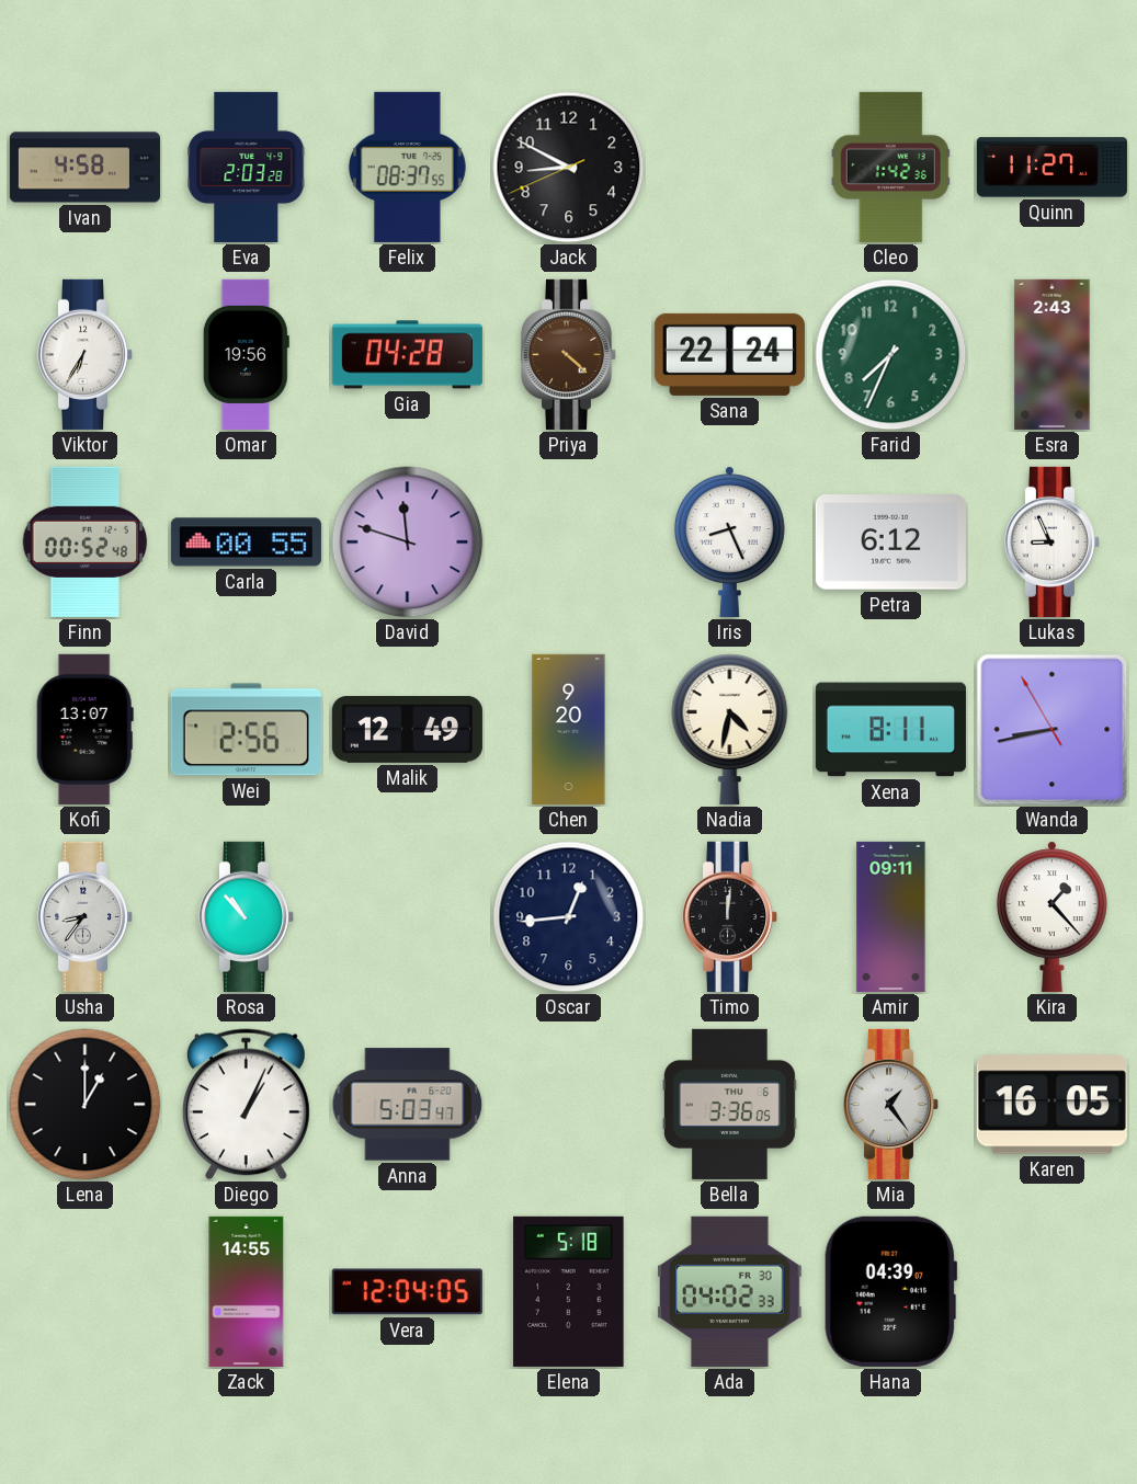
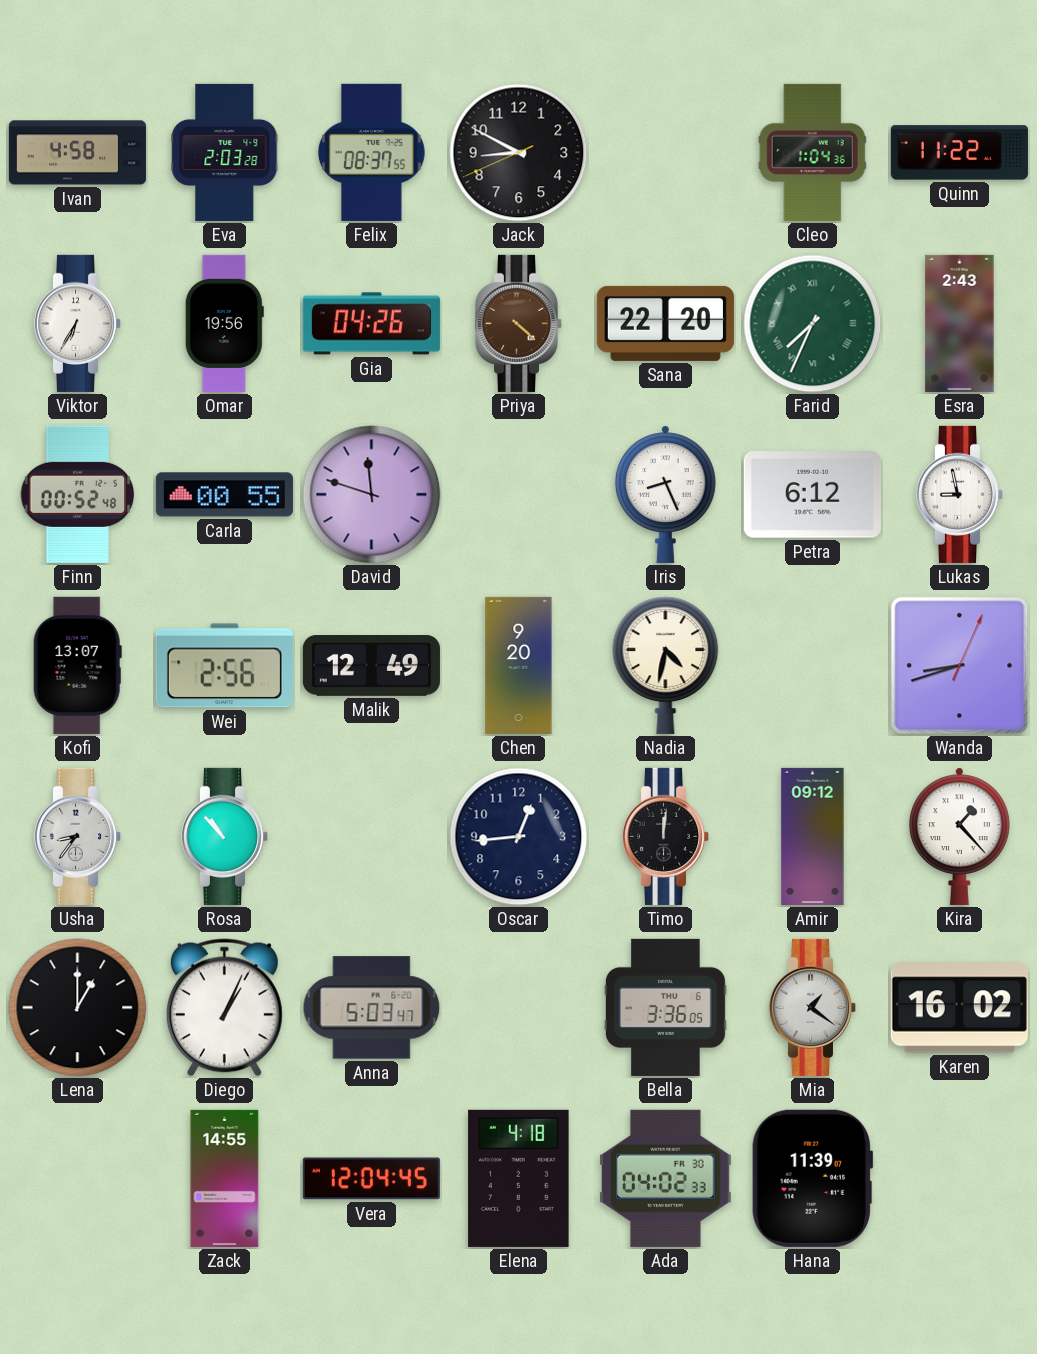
Cleo: 1:42 -> 1:04
Quinn: 11:27 -> 11:22
Gia: 04:28 -> 04:26
Sana: 22:24 -> 22:20
Farid numerals: Arabic -> Roman
Lukas: 8:56 -> 8:58
Xena: 8:11 -> none
Wanda: 8:42:55 -> 8:42:04
Amir: 09:11 -> 09:12
Mia: 1:24 -> 1:21
Karen: 16:05 -> 16:02
Vera: 12:04:05 -> 12:04:45
Elena: 5:18 -> 4:18
Hana: 04:39 -> 11:39
